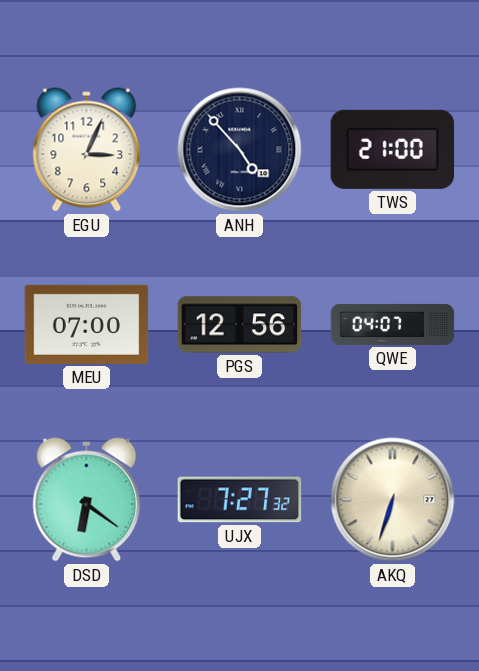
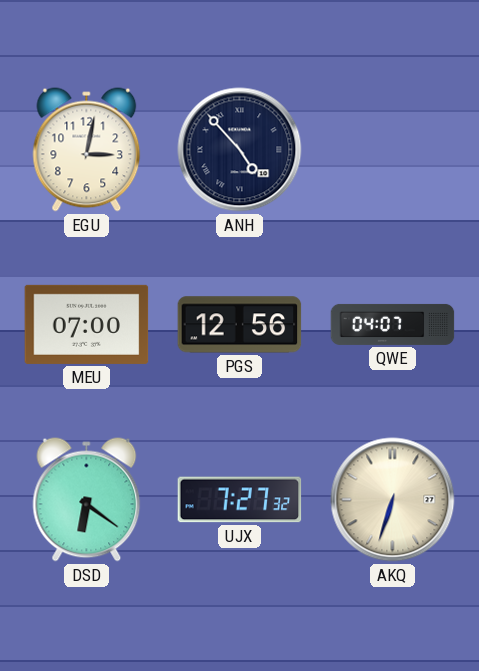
EGU: 3:04 -> 3:02
TWS: 21:00 -> none
